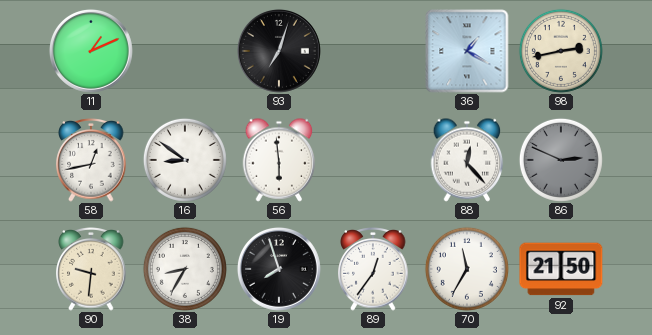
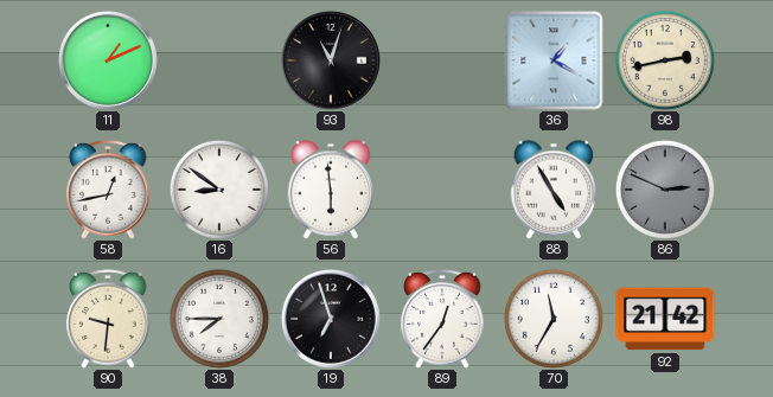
93: 7:03 -> 11:03
88: 12:23 -> 4:55
38: 8:35 -> 7:45
19: 7:57 -> 6:57
92: 21:50 -> 21:42
